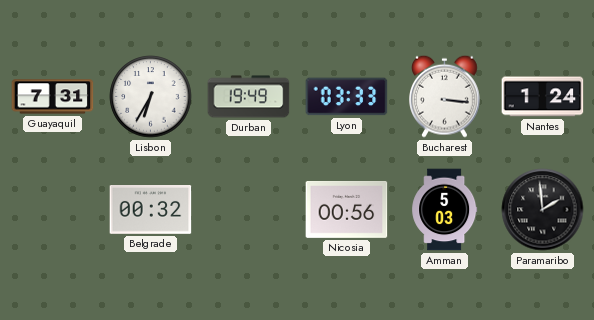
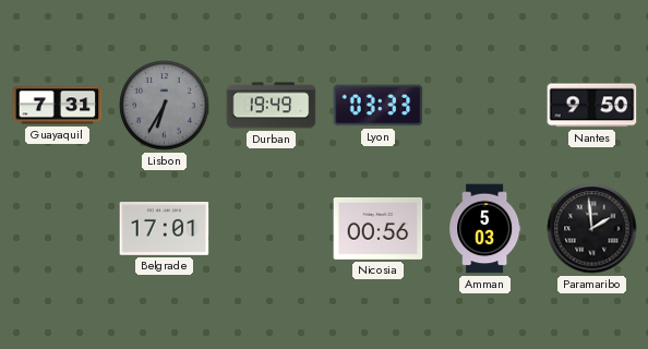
Lisbon dial: white -> grey
Bucharest: 3:16 -> none
Nantes: 1:24 -> 9:50
Belgrade: 00:32 -> 17:01
